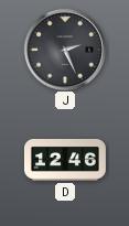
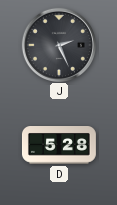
D: 12:46 -> 5:28
